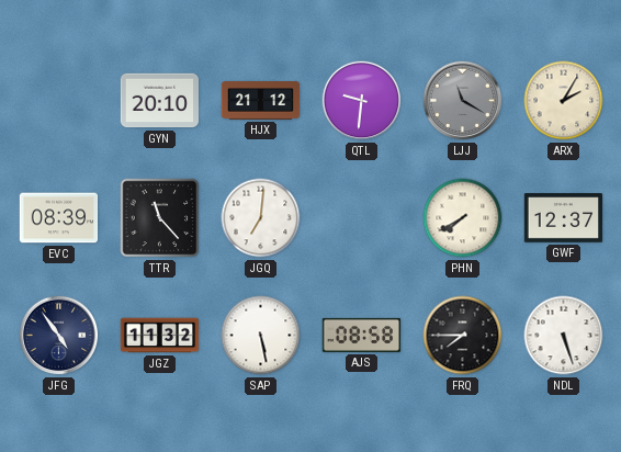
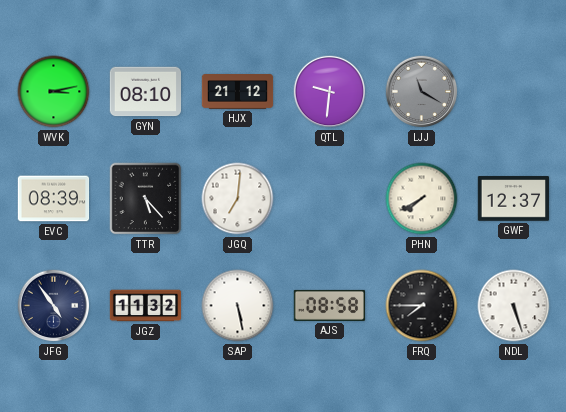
WVK: none -> 3:13
GYN: 20:10 -> 08:10
ARX: 2:05 -> none
TTR: 11:23 -> 5:23
